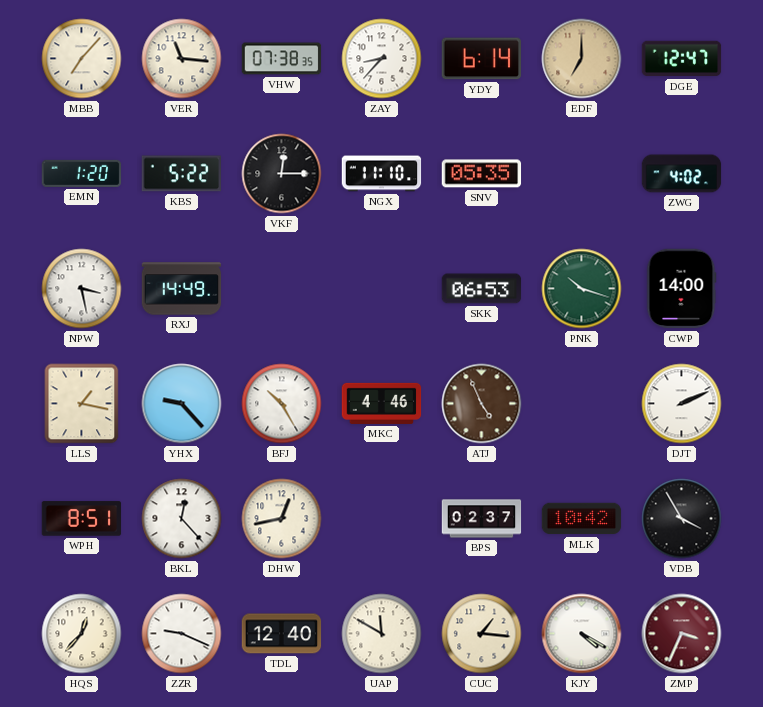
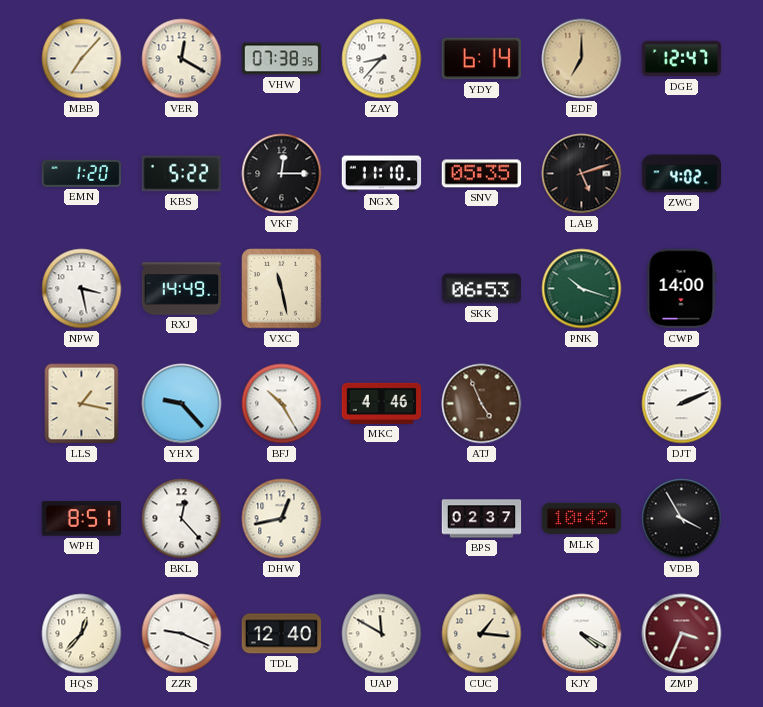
VER: 11:16 -> 12:20
LAB: none -> 5:12
VXC: none -> 11:28
